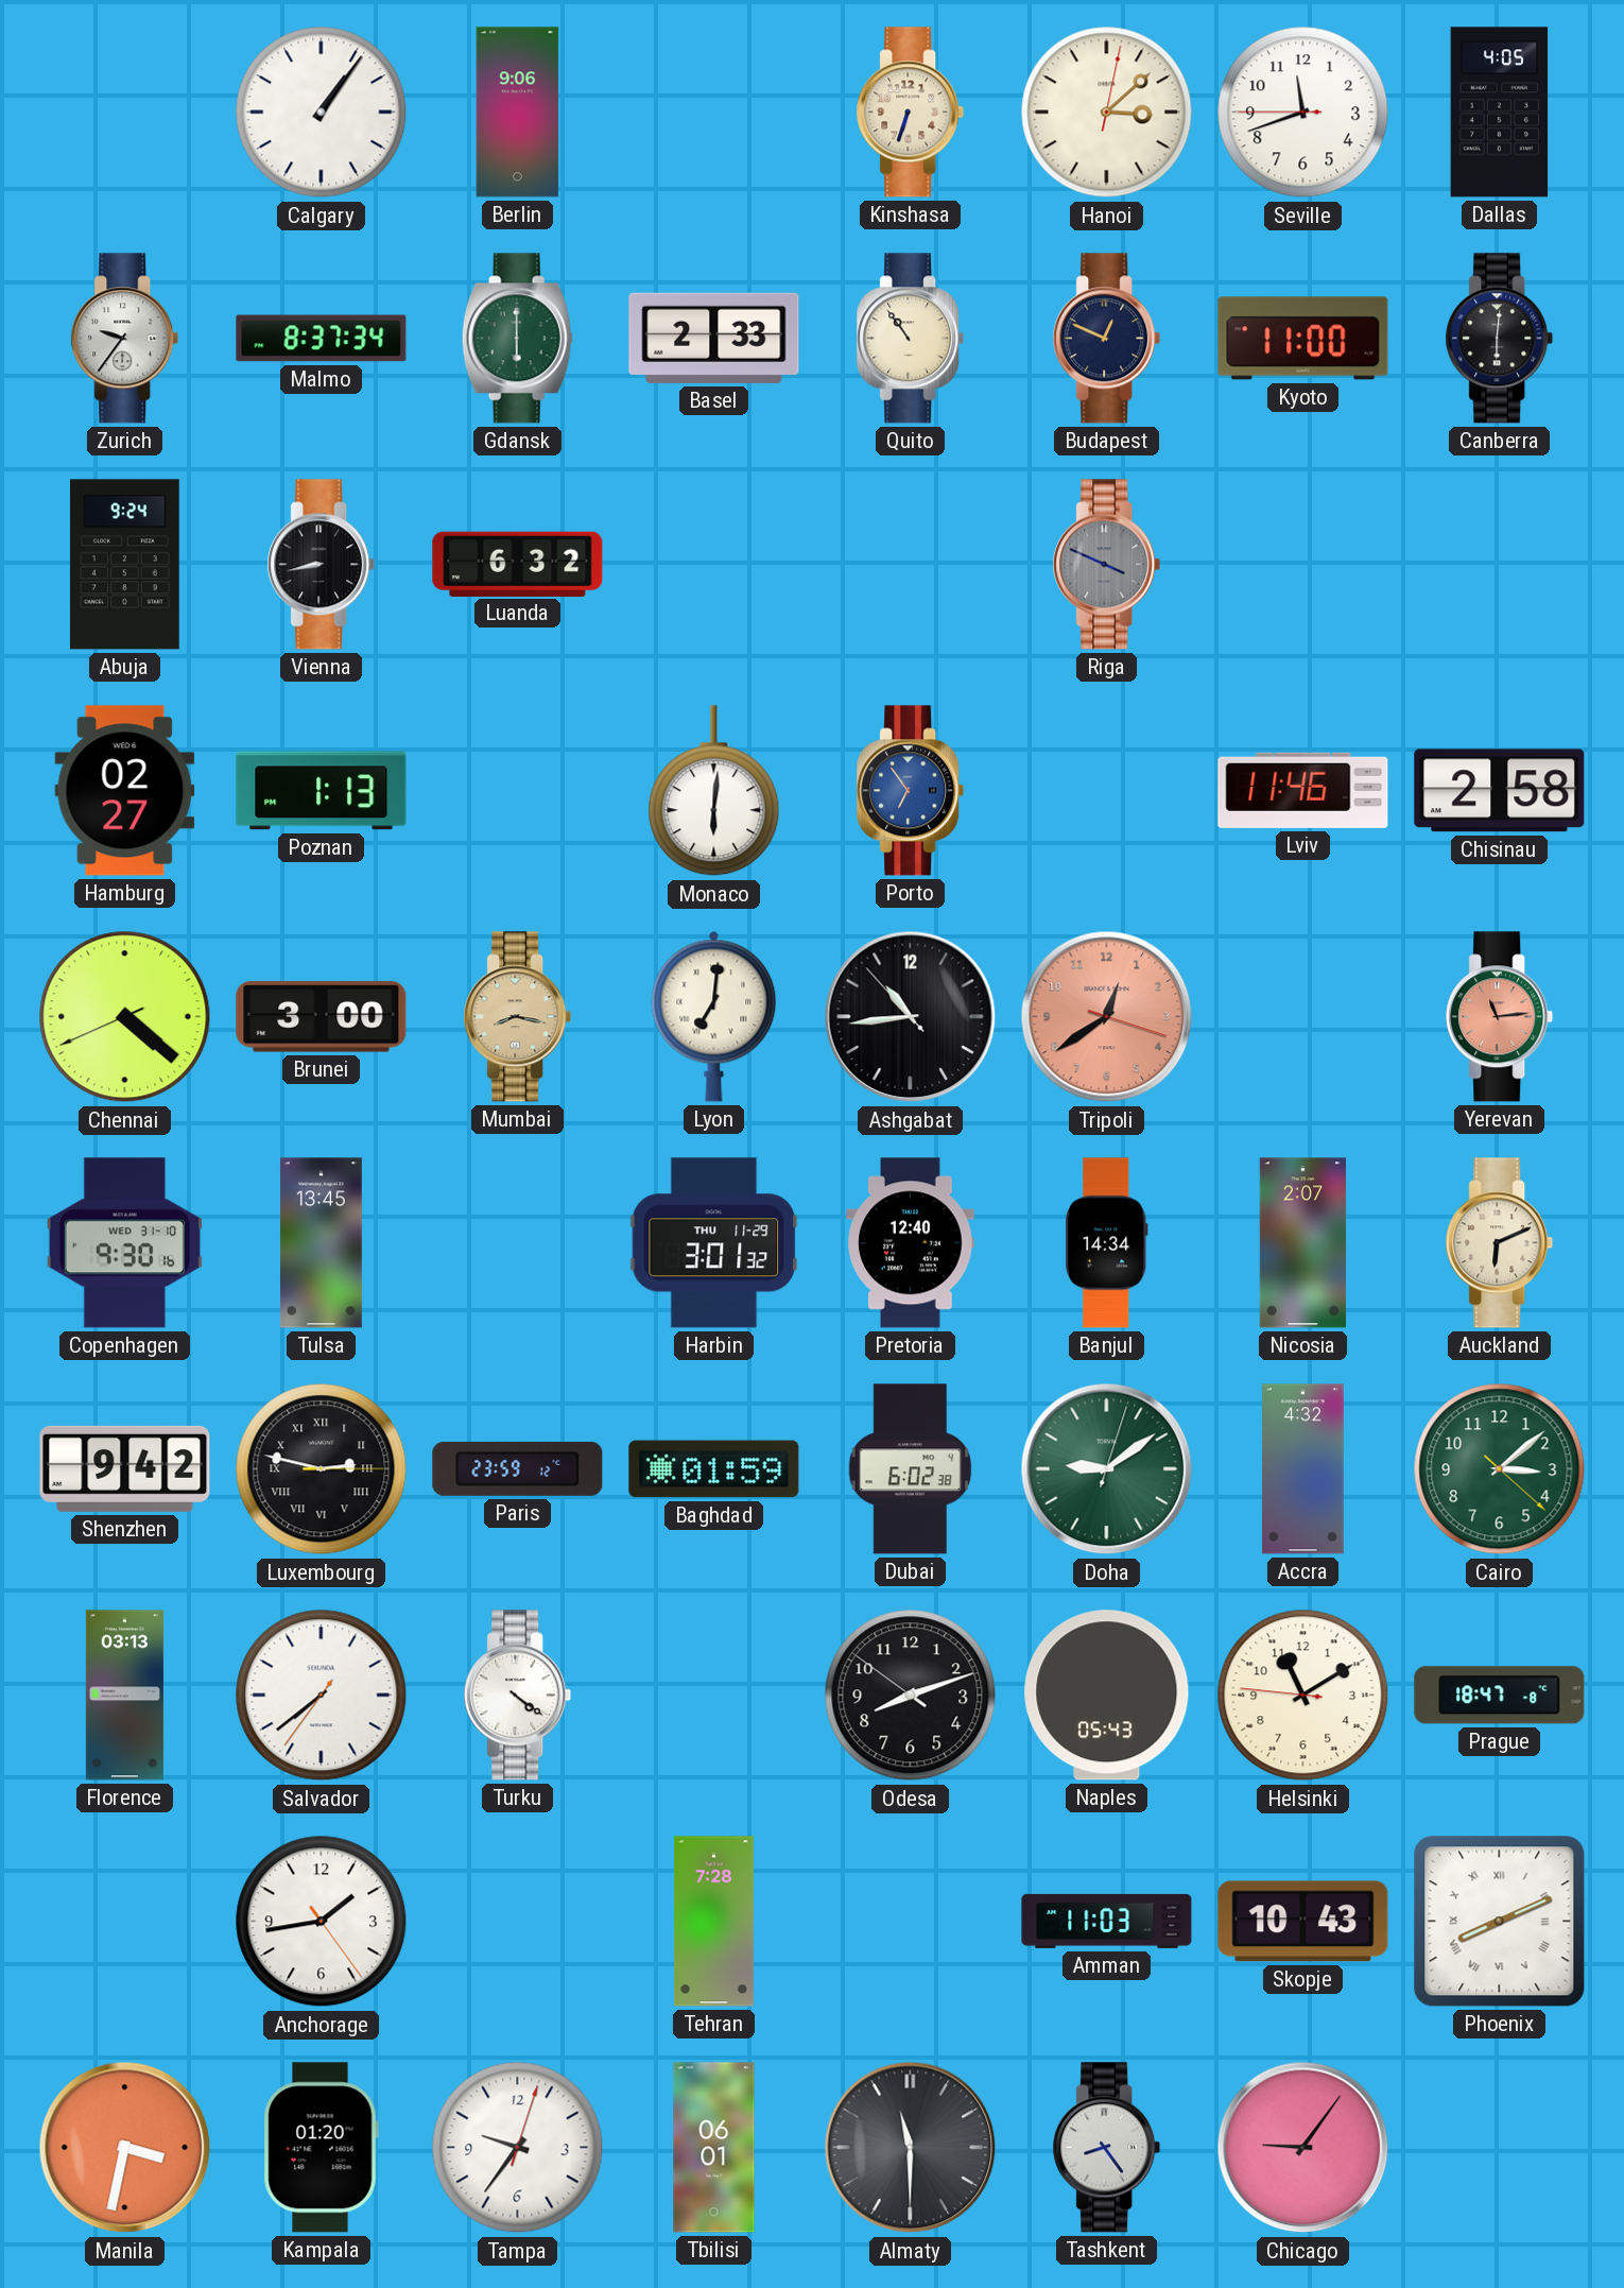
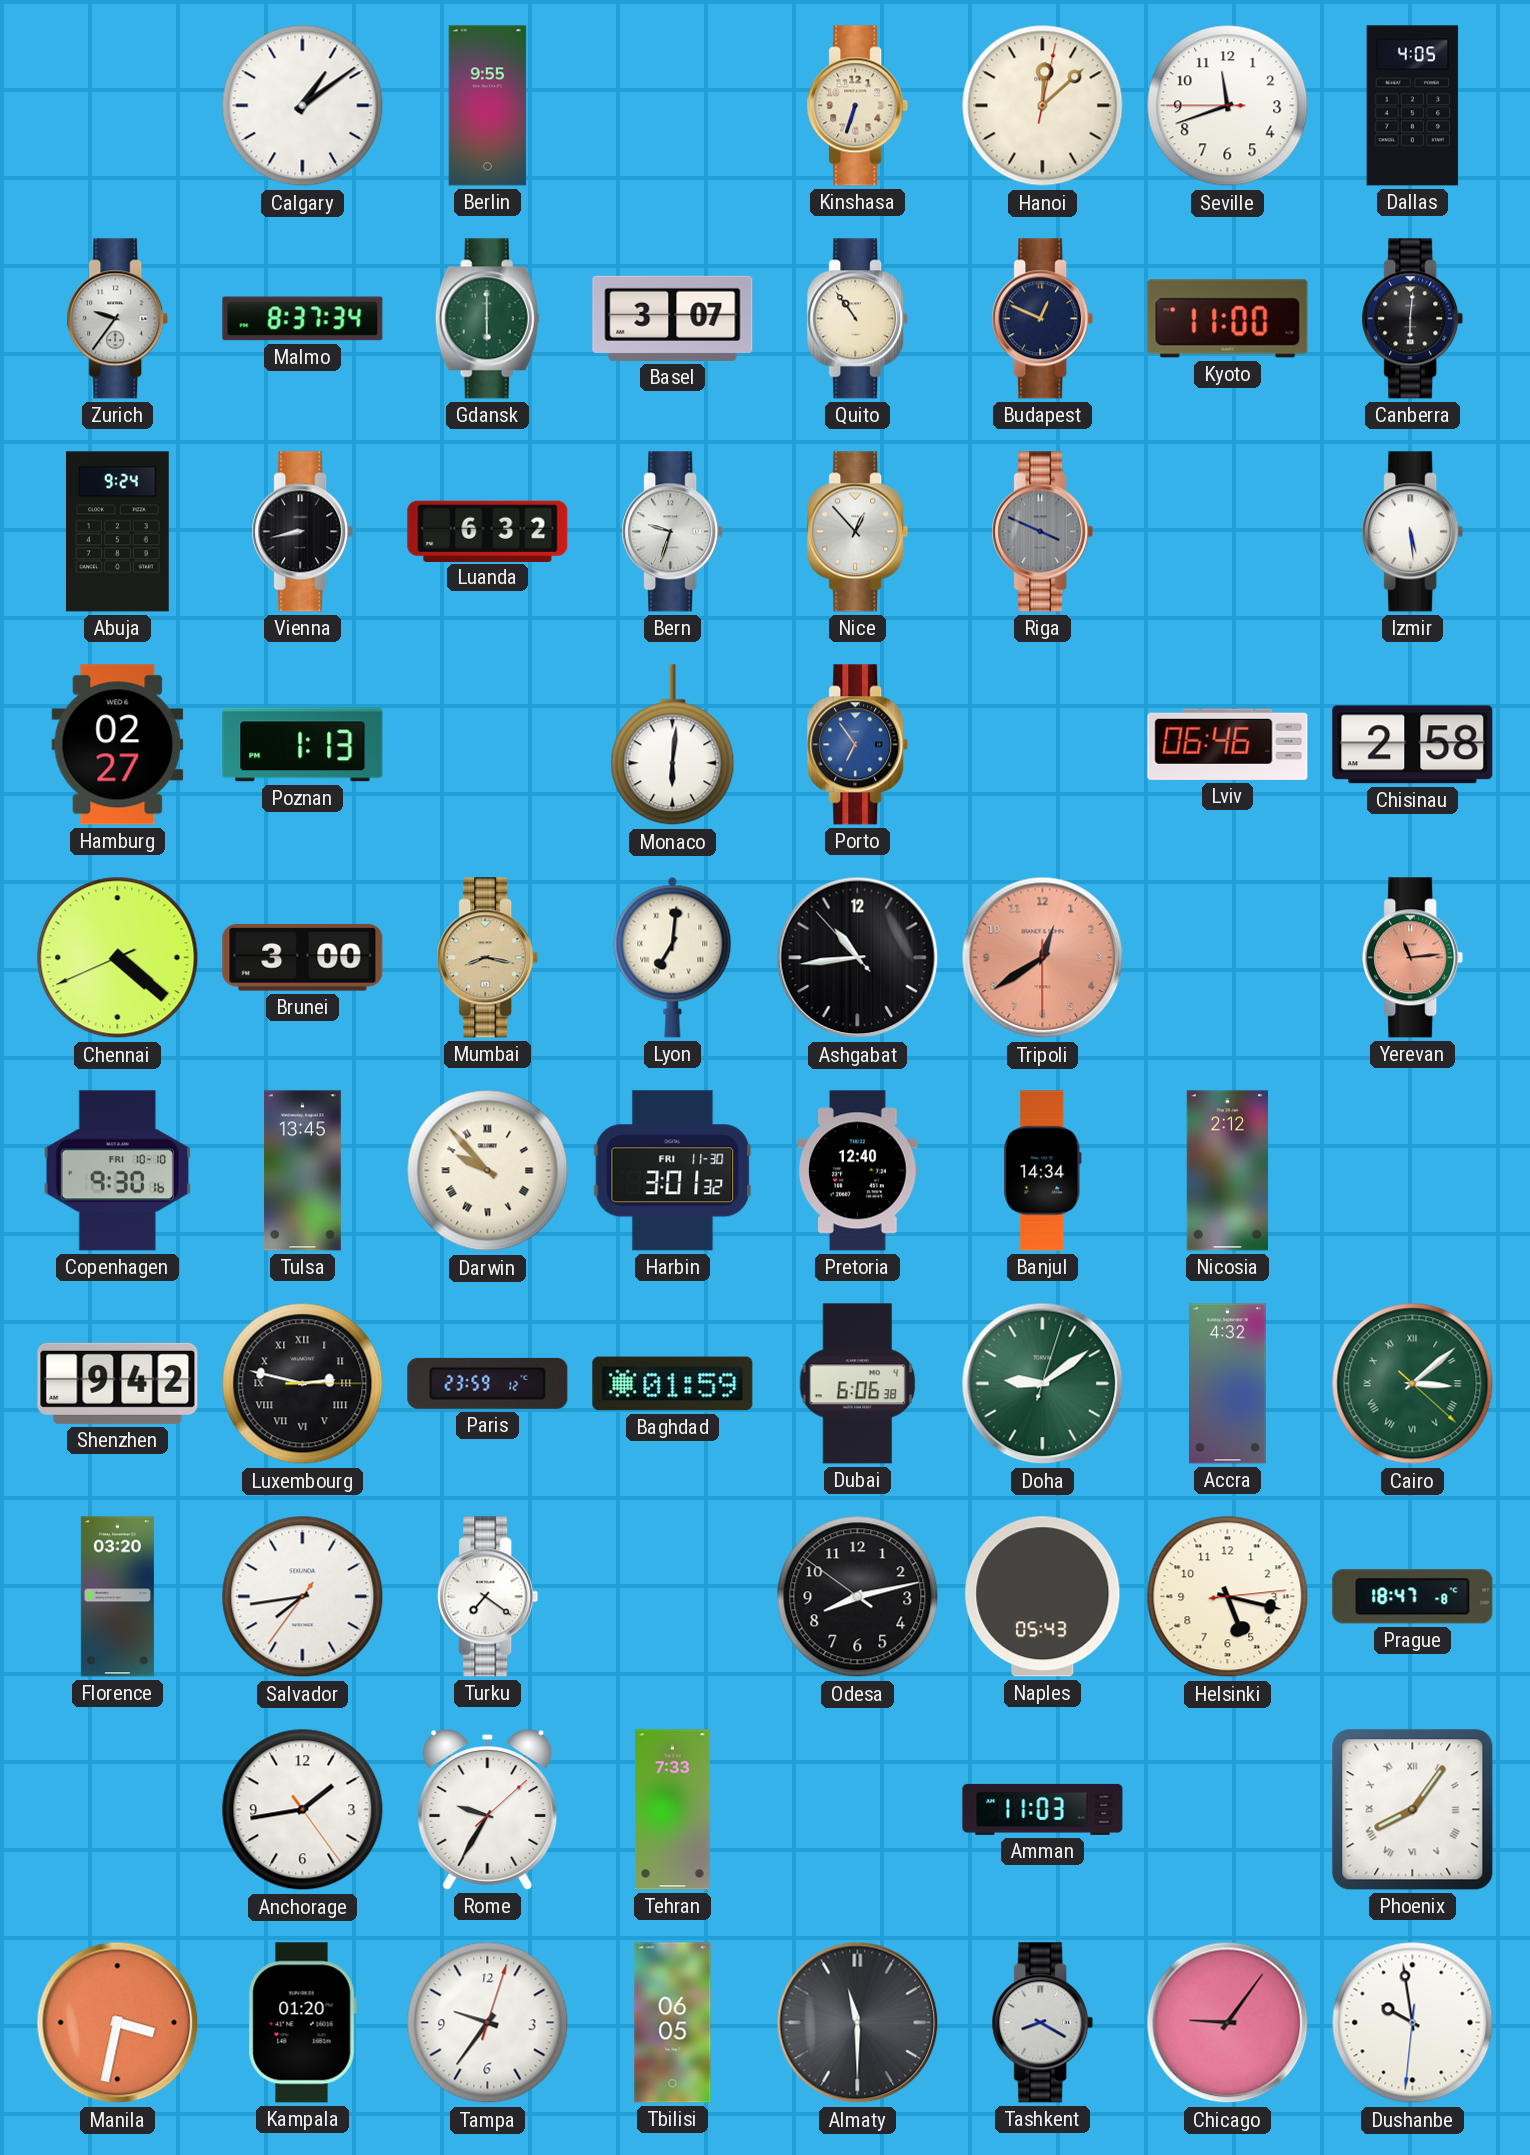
Calgary: 1:06 -> 1:09
Berlin: 9:06 -> 9:55
Hanoi: 3:08 -> 12:08
Basel: 2:33 -> 3:07
Bern: none -> 9:33
Nice: none -> 12:53
Izmir: none -> 5:29
Lviv: 11:46 -> 06:46
Tripoli: 12:39:18 -> 12:39:30
Copenhagen date: WED 31-10 -> FRI 10-10
Darwin: none -> 9:53
Harbin date: THU 11-29 -> FRI 11-30
Nicosia: 2:07 -> 2:12
Auckland: 6:11 -> none
Dubai: 6:02 -> 6:06
Cairo numerals: Arabic -> Roman
Florence: 03:13 -> 03:20
Salvador: 7:38 -> 7:43
Turku: 4:21 -> 7:21
Odesa: 8:11 -> 8:12
Helsinki: 11:09 -> 5:17
Rome: none -> 9:35
Tehran: 7:28 -> 7:33
Skopje: 10:43 -> none
Phoenix: 8:11 -> 8:06
Tbilisi: 06:01 -> 06:05
Tashkent: 8:24 -> 8:20
Dushanbe: none -> 9:58
